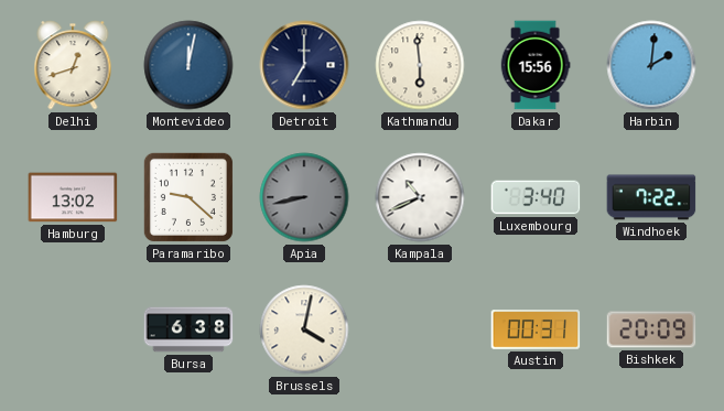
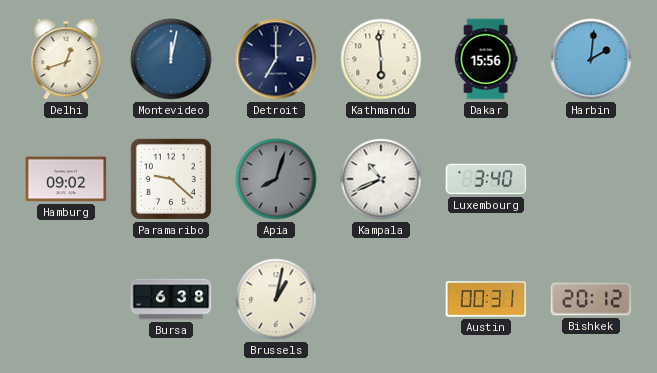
Hamburg: 13:02 -> 09:02
Apia: 8:43 -> 8:03
Windhoek: 7:22 -> none
Brussels: 4:02 -> 1:02
Bishkek: 20:09 -> 20:12
